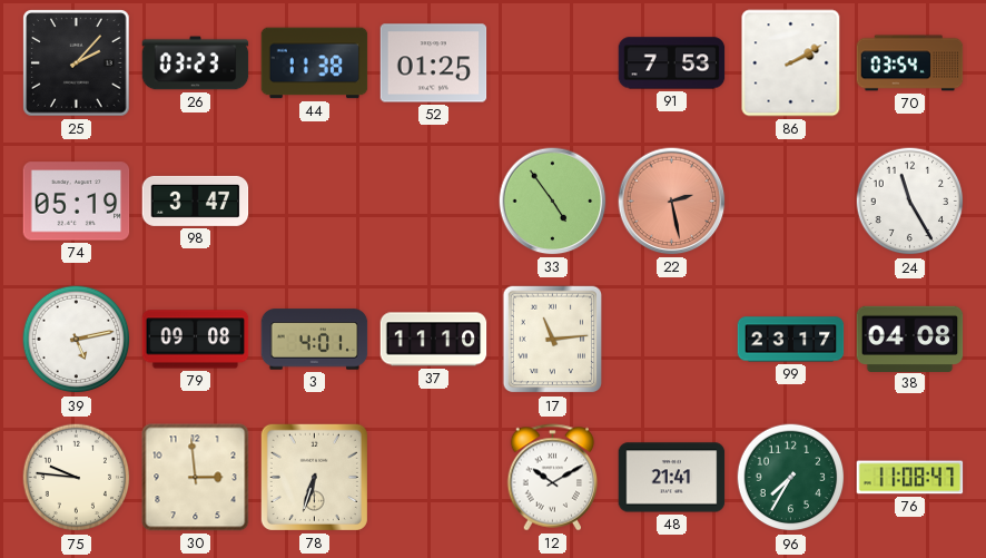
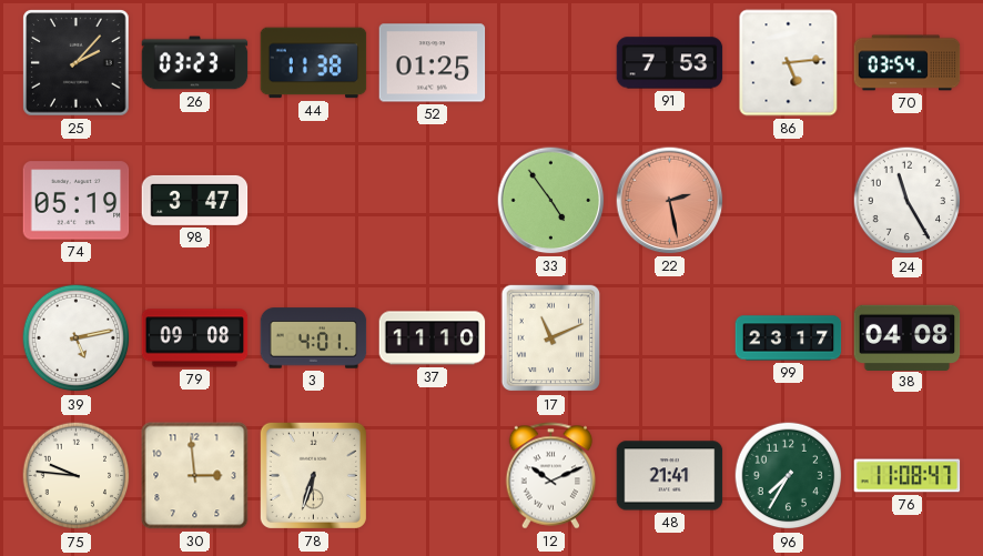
86: 2:10 -> 5:14
17: 11:14 -> 11:11
12: 10:10 -> 10:11
